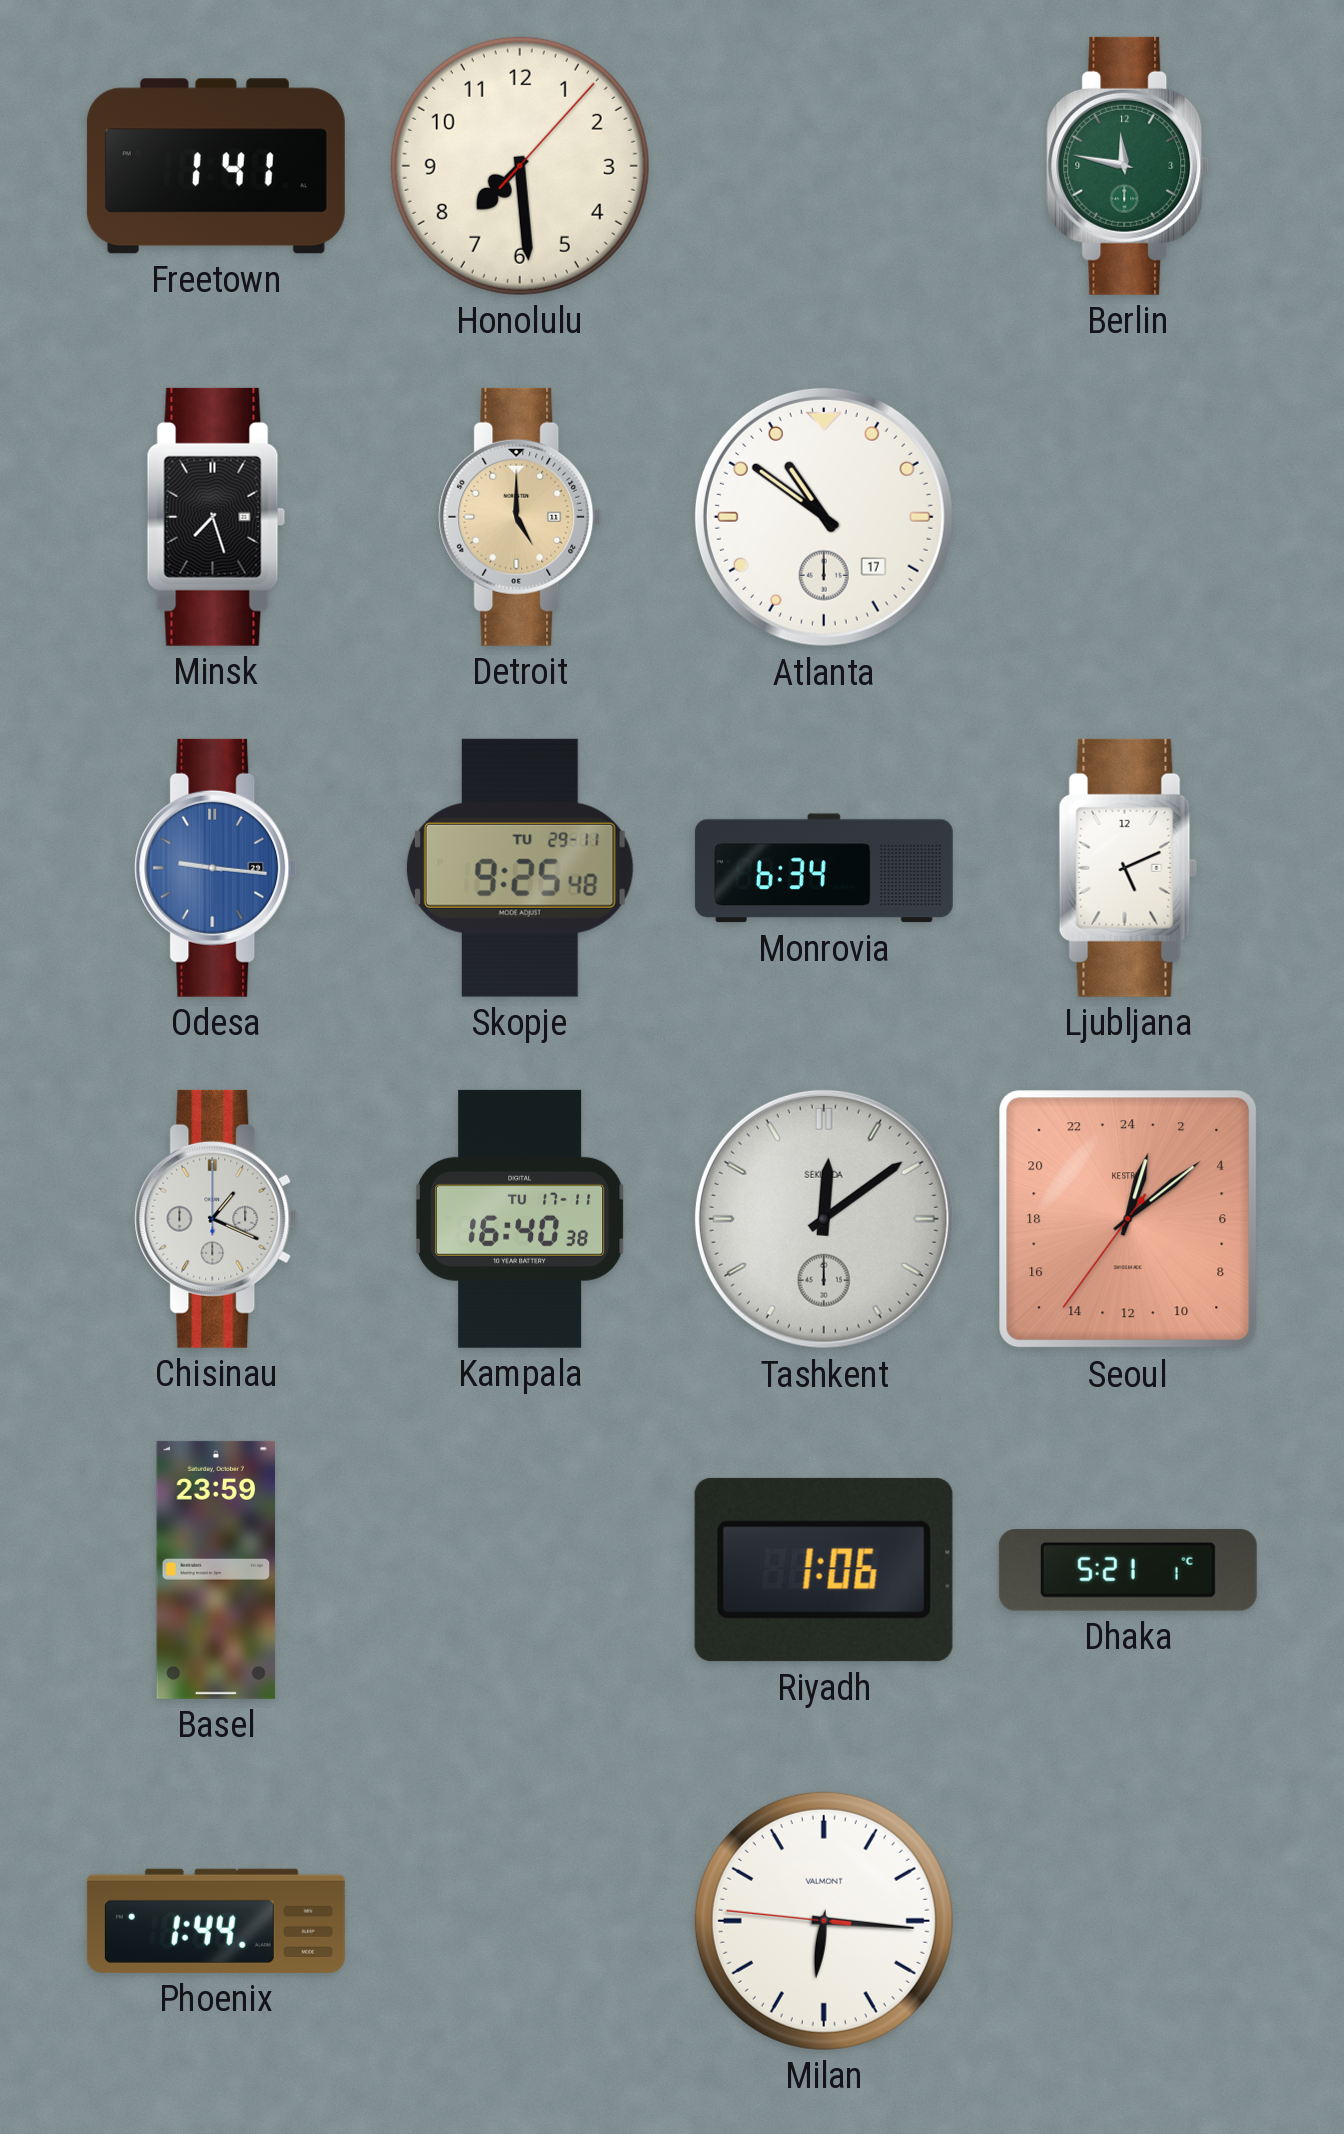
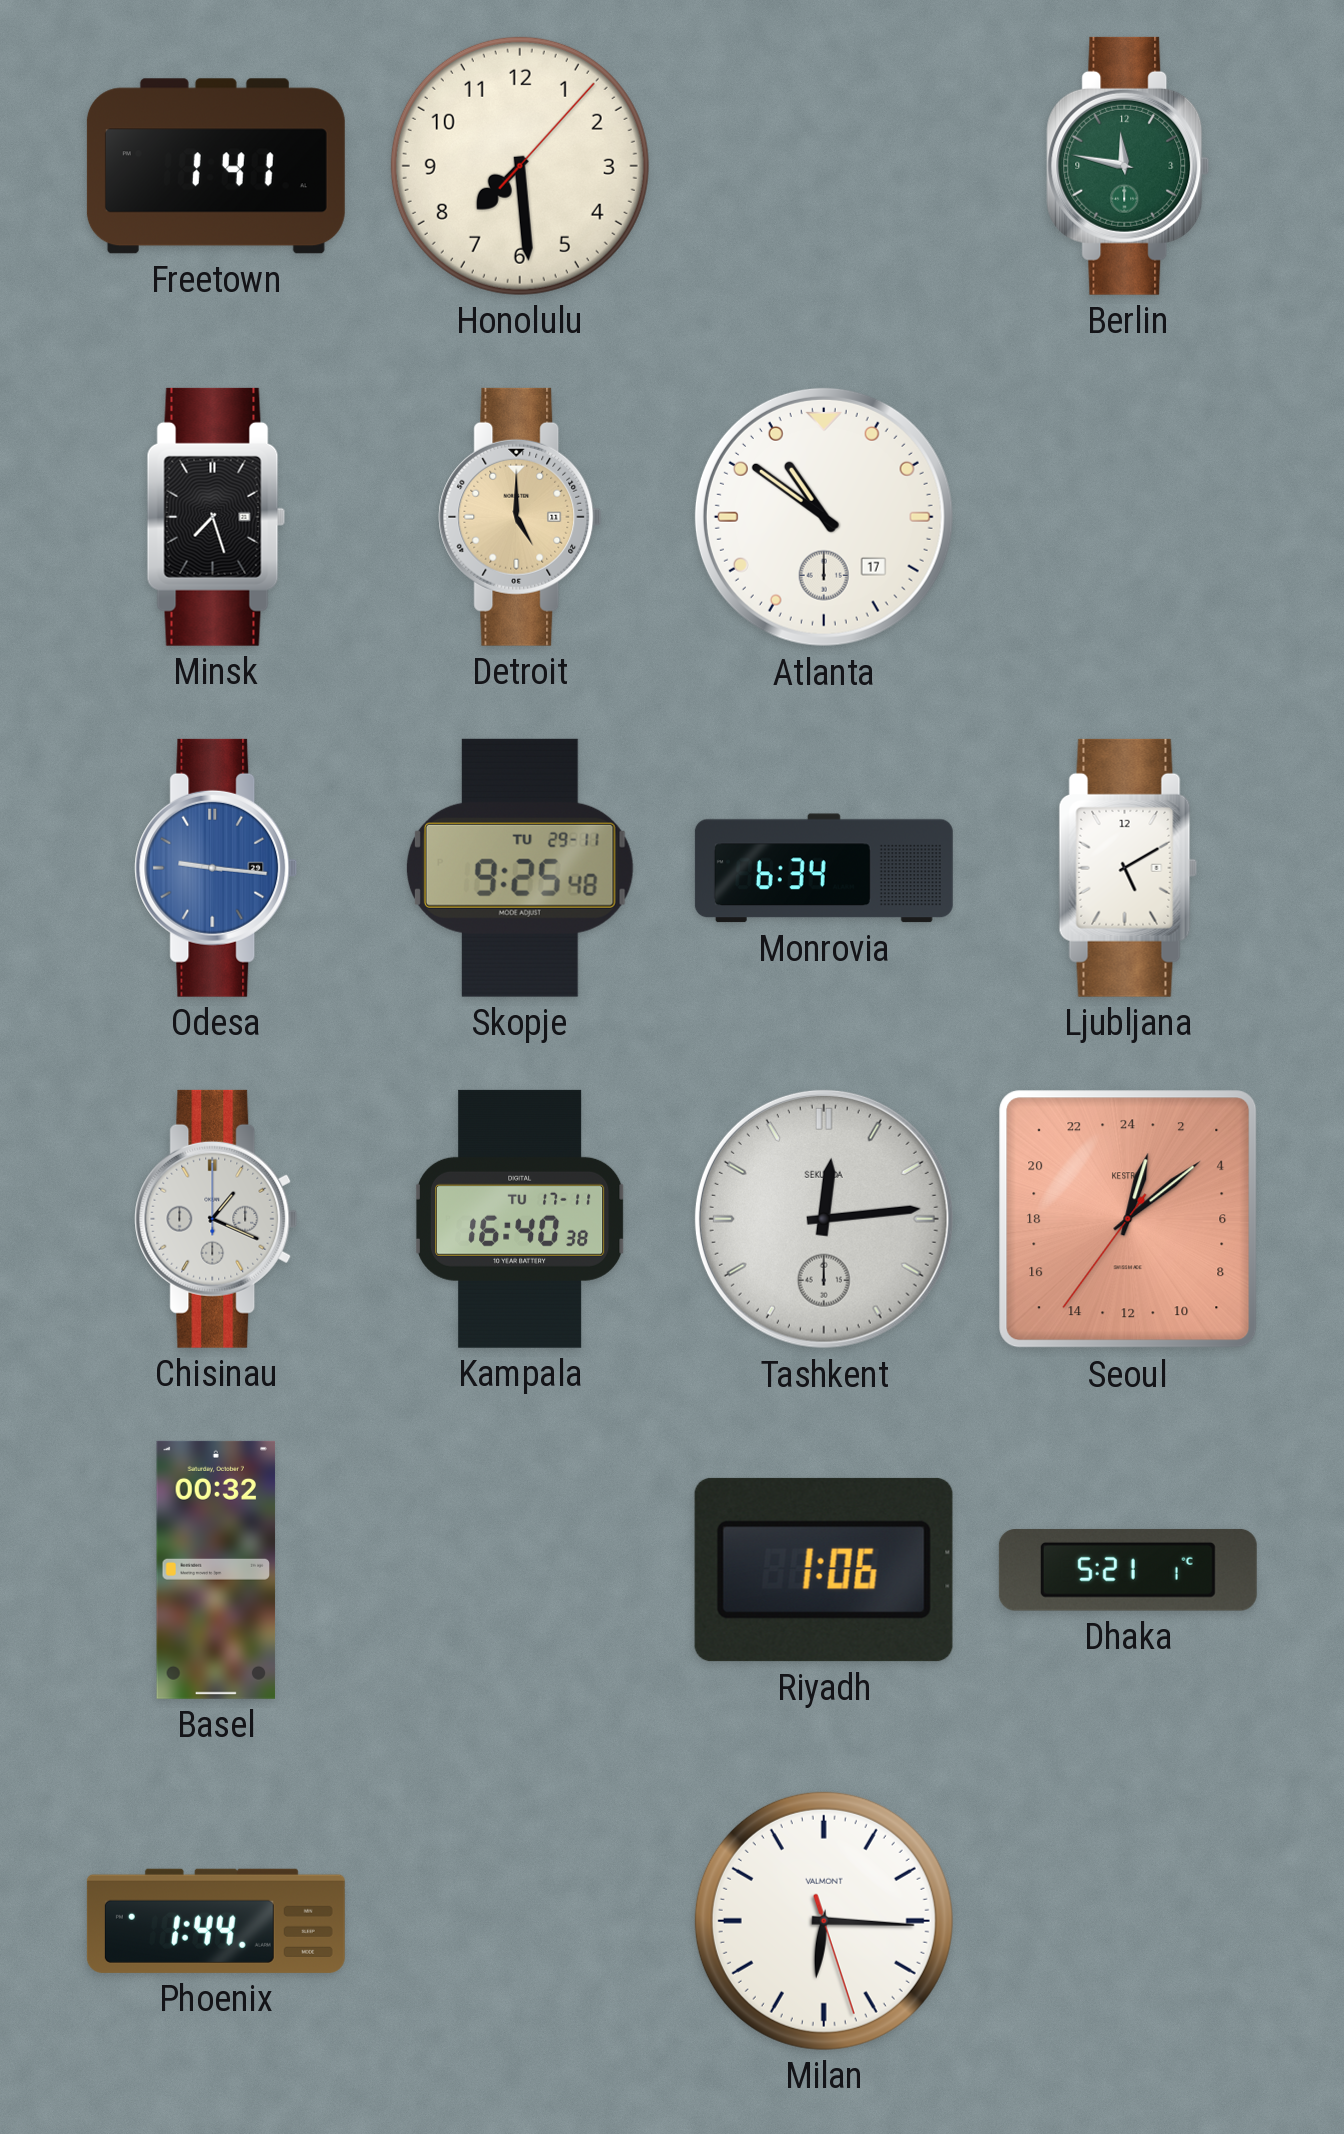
Ljubljana: 5:11 -> 5:10
Tashkent: 12:09 -> 12:14
Basel: 23:59 -> 00:32
Milan: 6:15:46 -> 6:15:27
